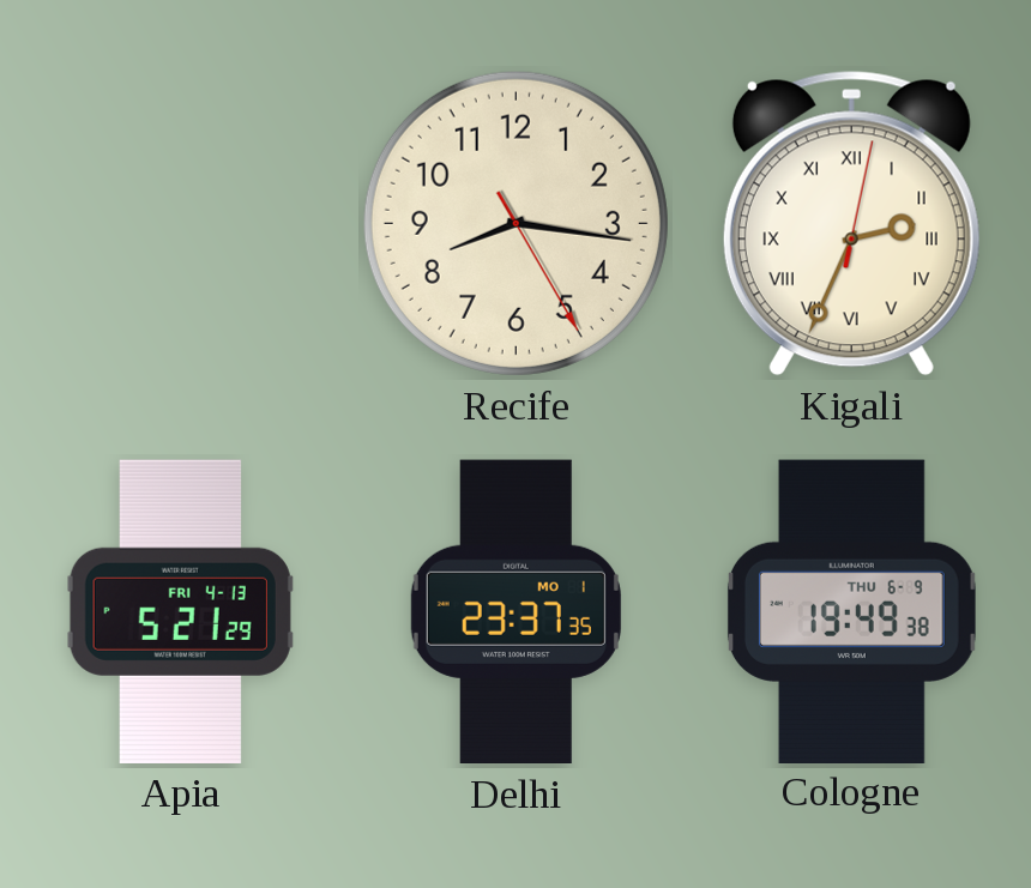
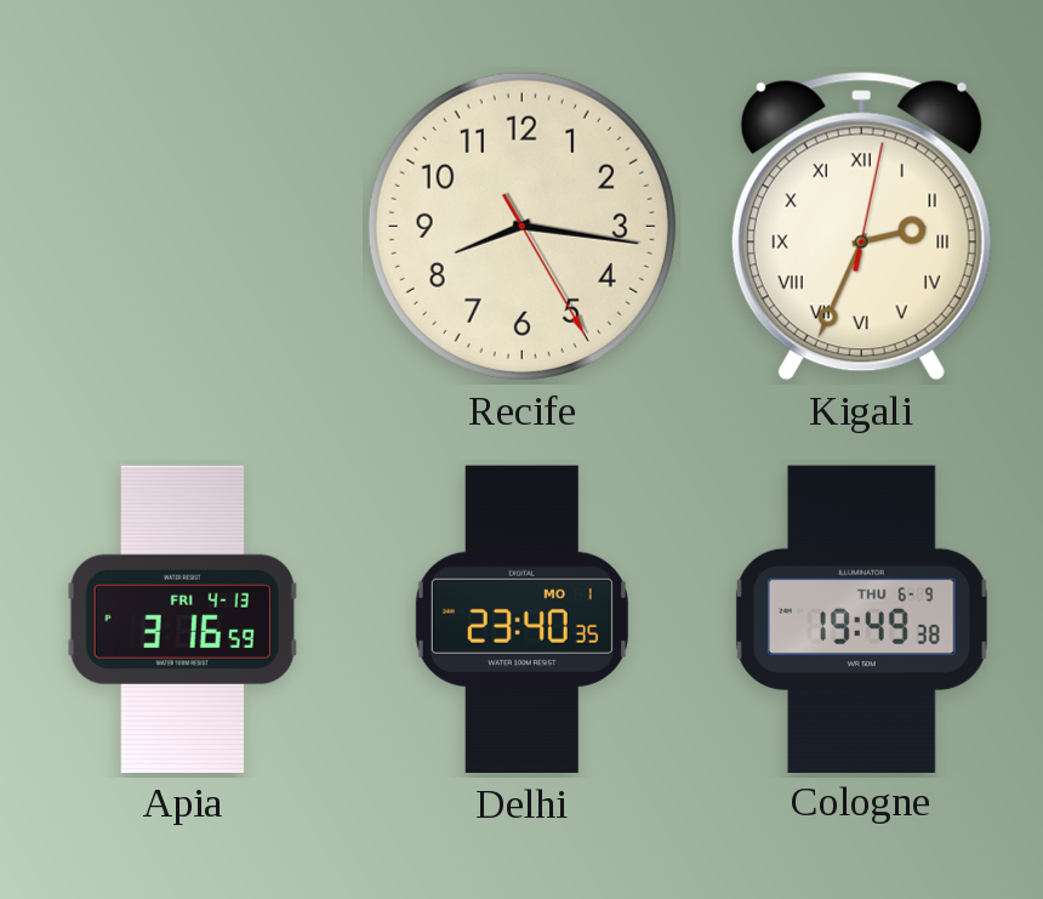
Apia: 5:21 -> 3:16
Delhi: 23:37 -> 23:40
